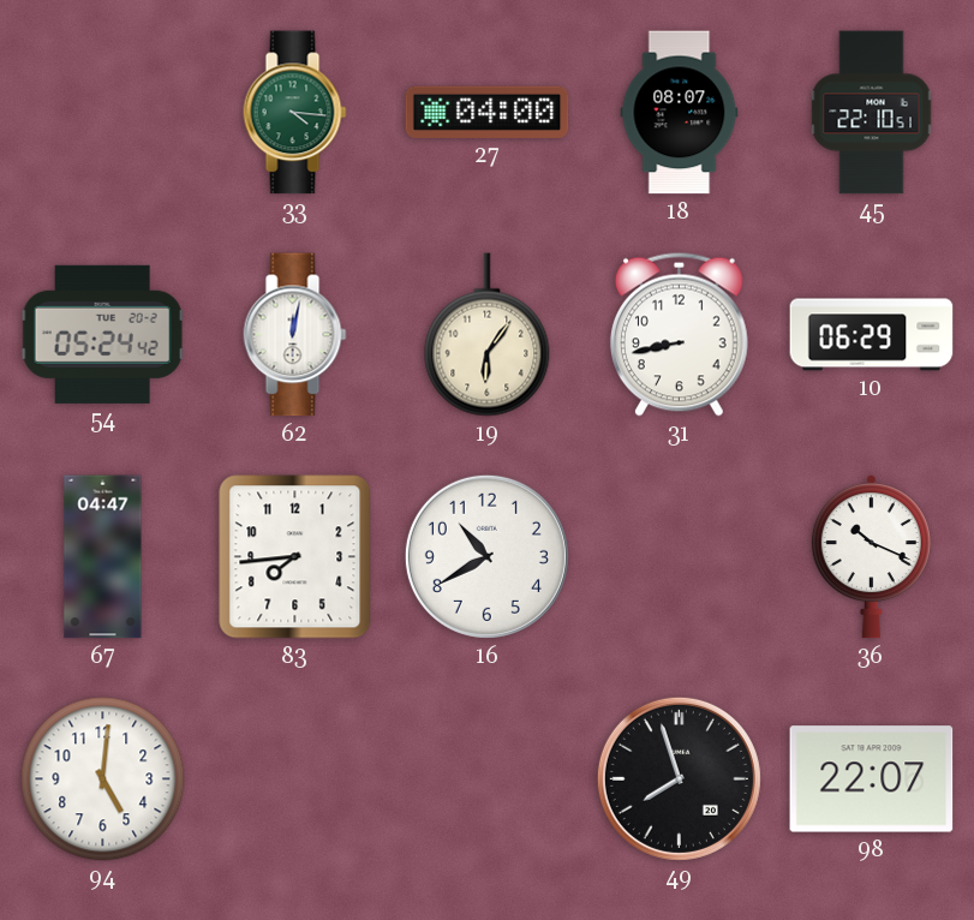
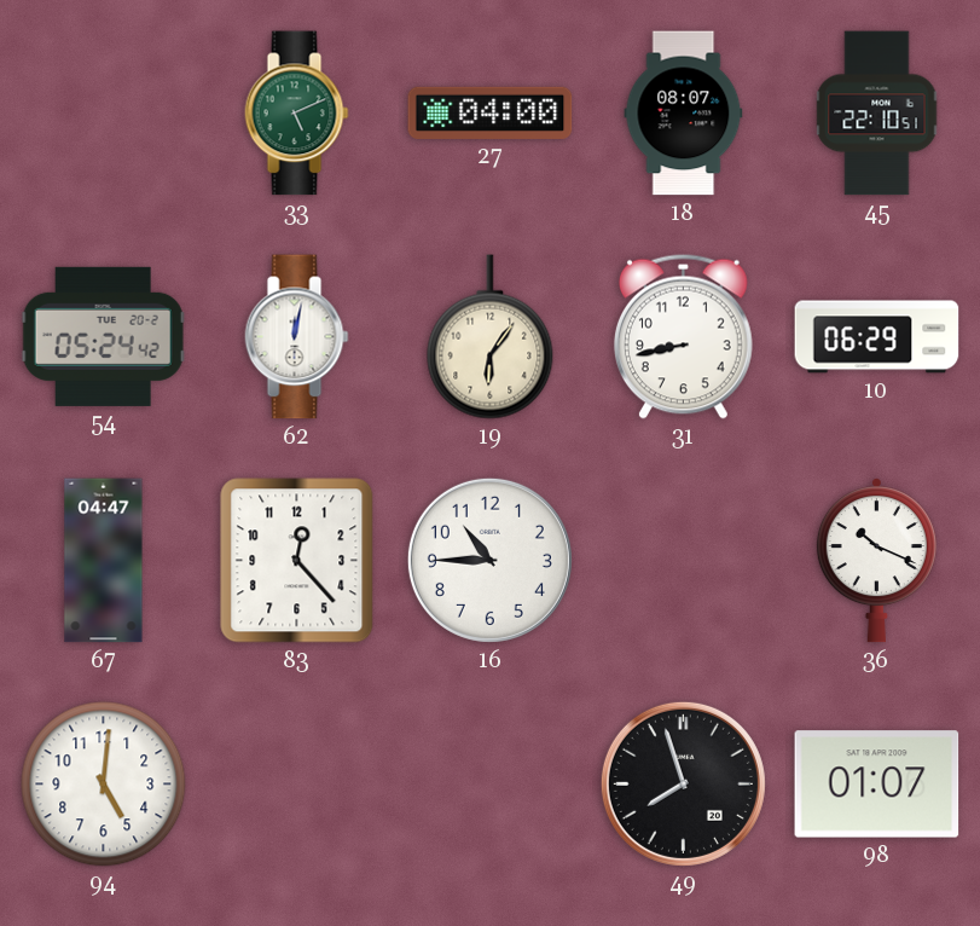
33: 4:16 -> 5:11
83: 7:44 -> 12:23
16: 10:40 -> 10:45
98: 22:07 -> 01:07
